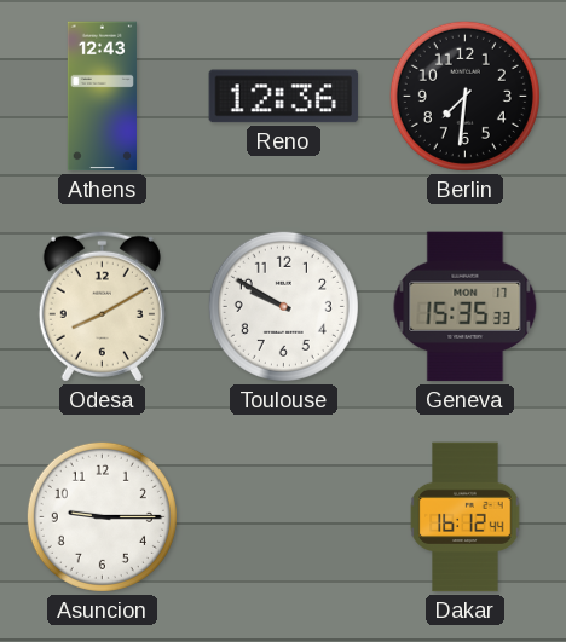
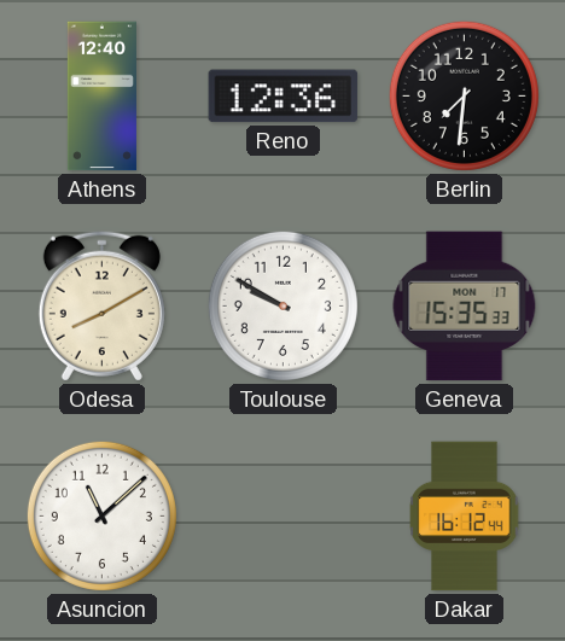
Athens: 12:43 -> 12:40
Asuncion: 9:15 -> 11:08
